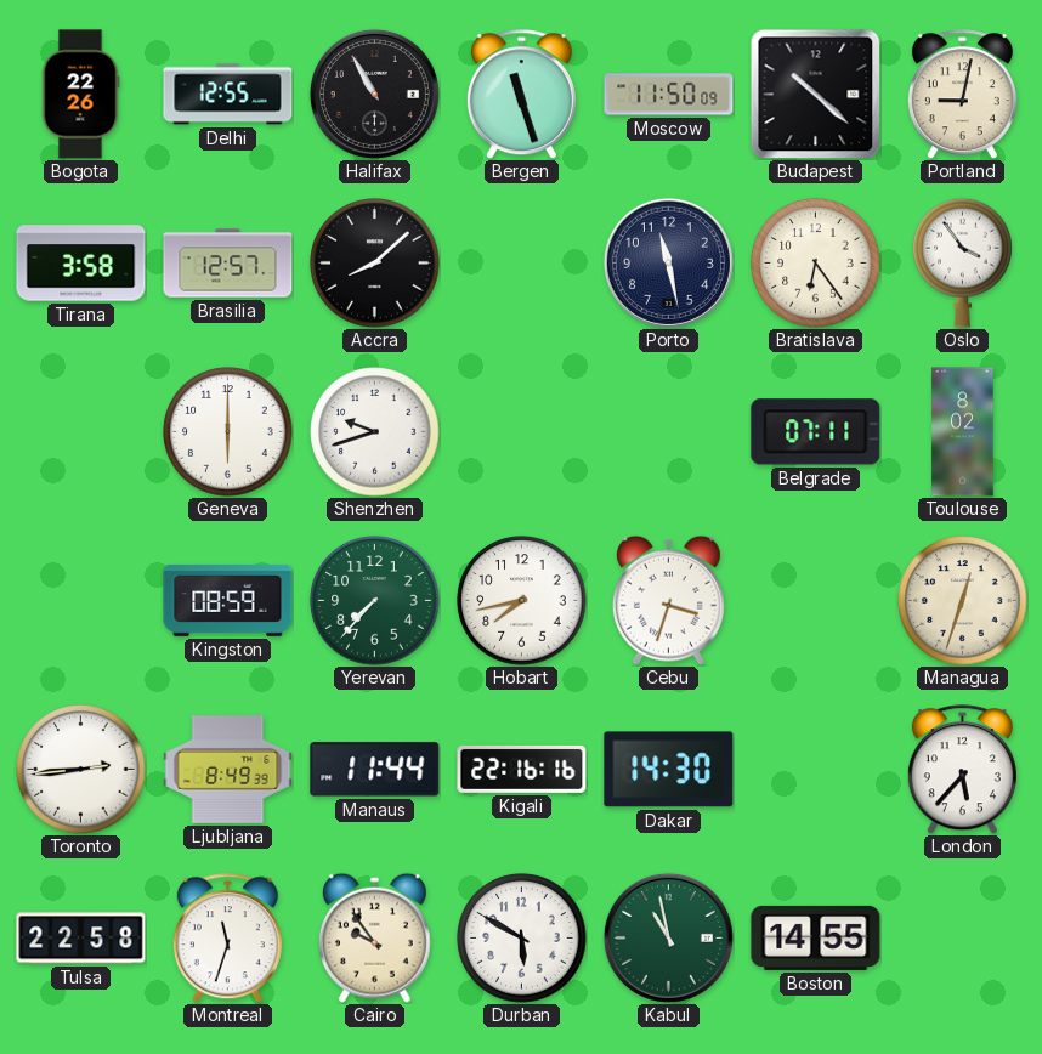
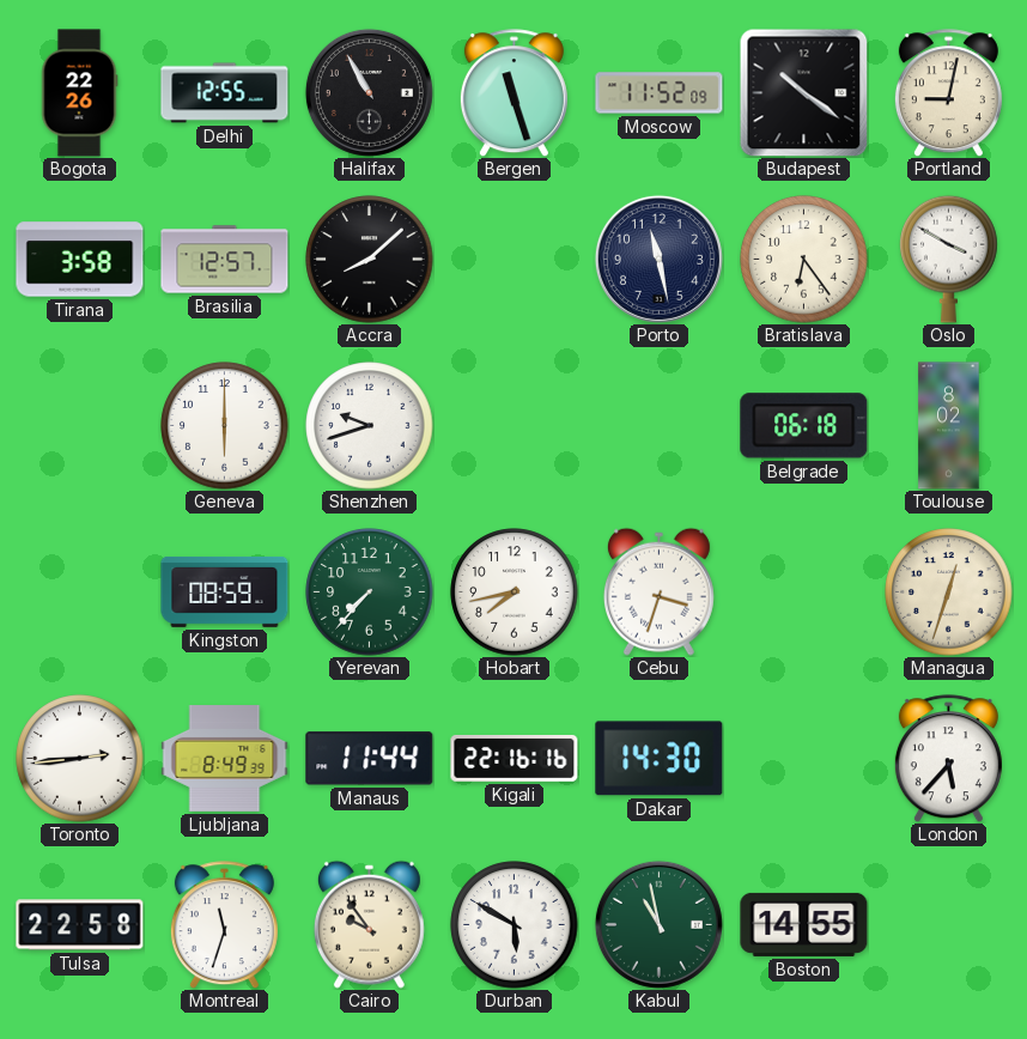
Moscow: 11:50 -> 11:52
Budapest: 10:22 -> 10:21
Oslo: 3:54 -> 3:50
Belgrade: 07:11 -> 06:18
